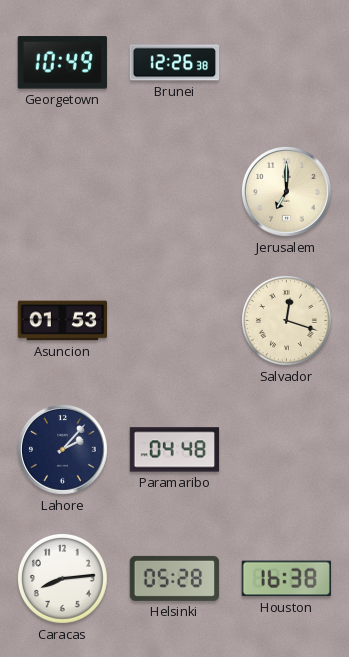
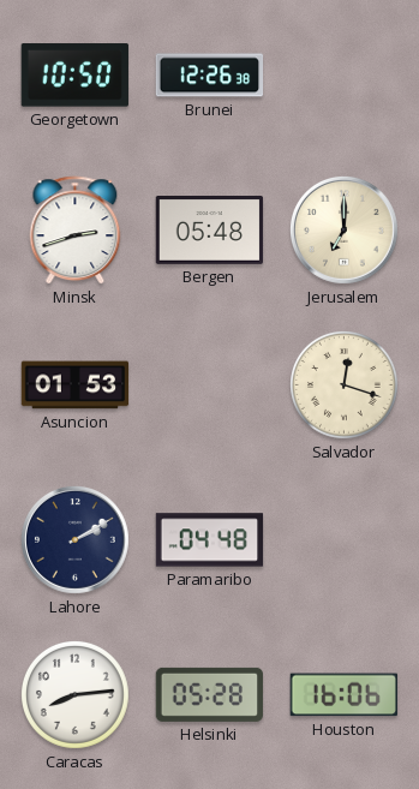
Georgetown: 10:49 -> 10:50
Minsk: none -> 2:42
Bergen: none -> 05:48
Lahore: 2:07 -> 2:10
Houston: 16:38 -> 16:06
